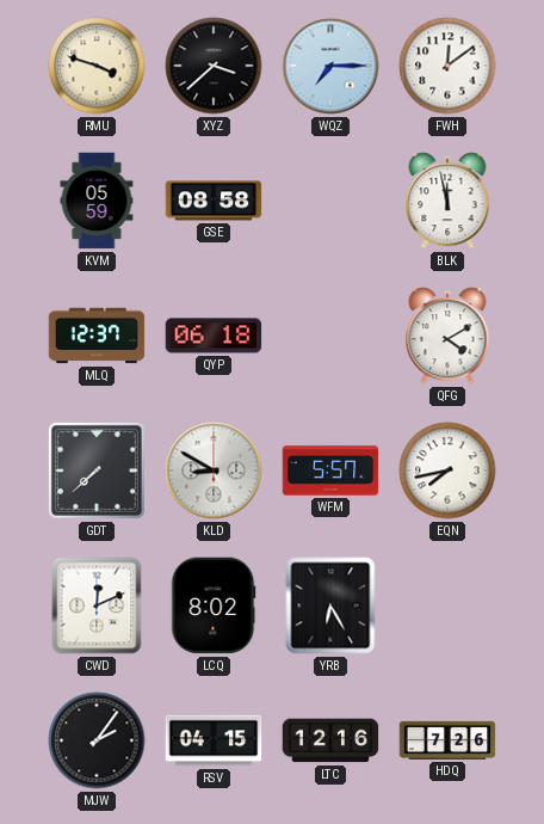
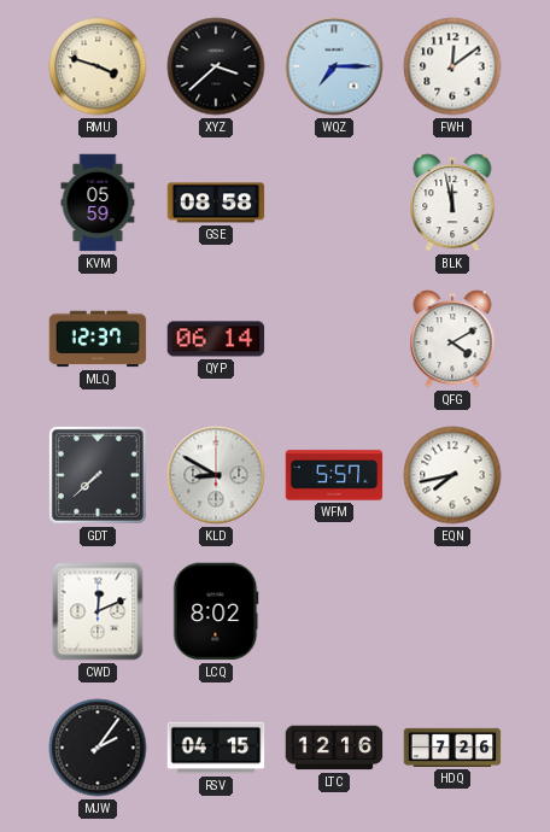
QYP: 06:18 -> 06:14
YRB: 6:25 -> none
